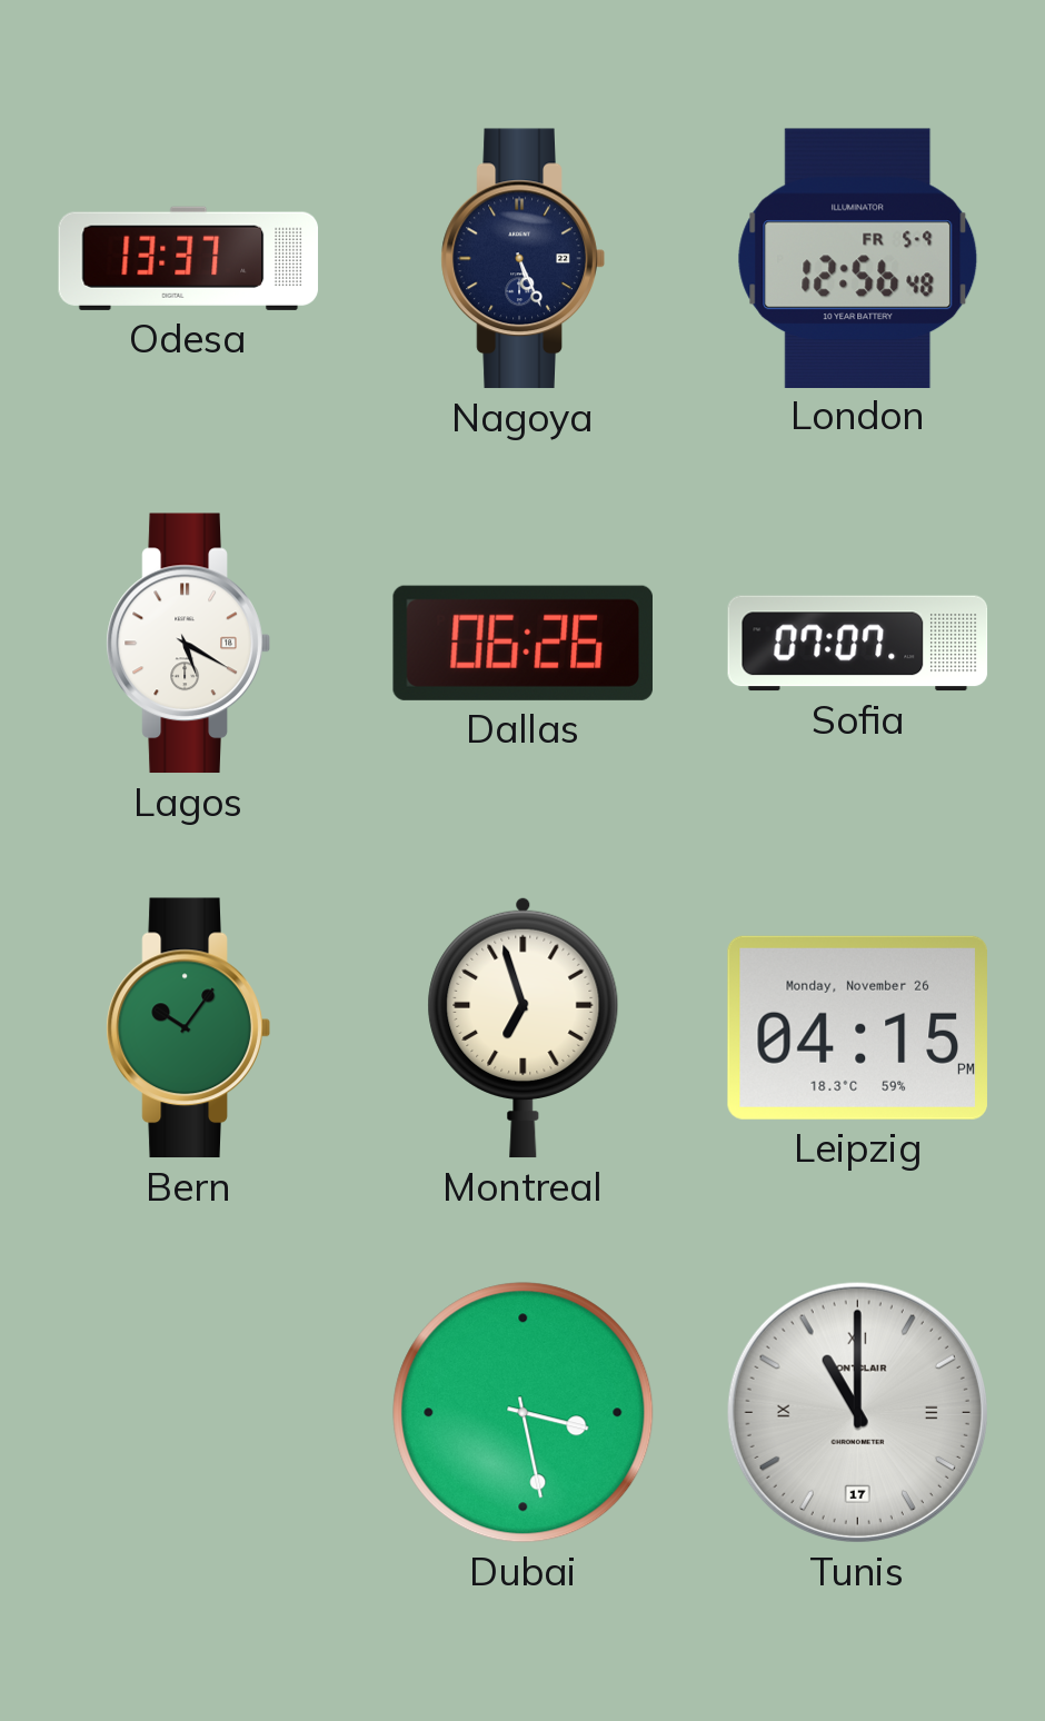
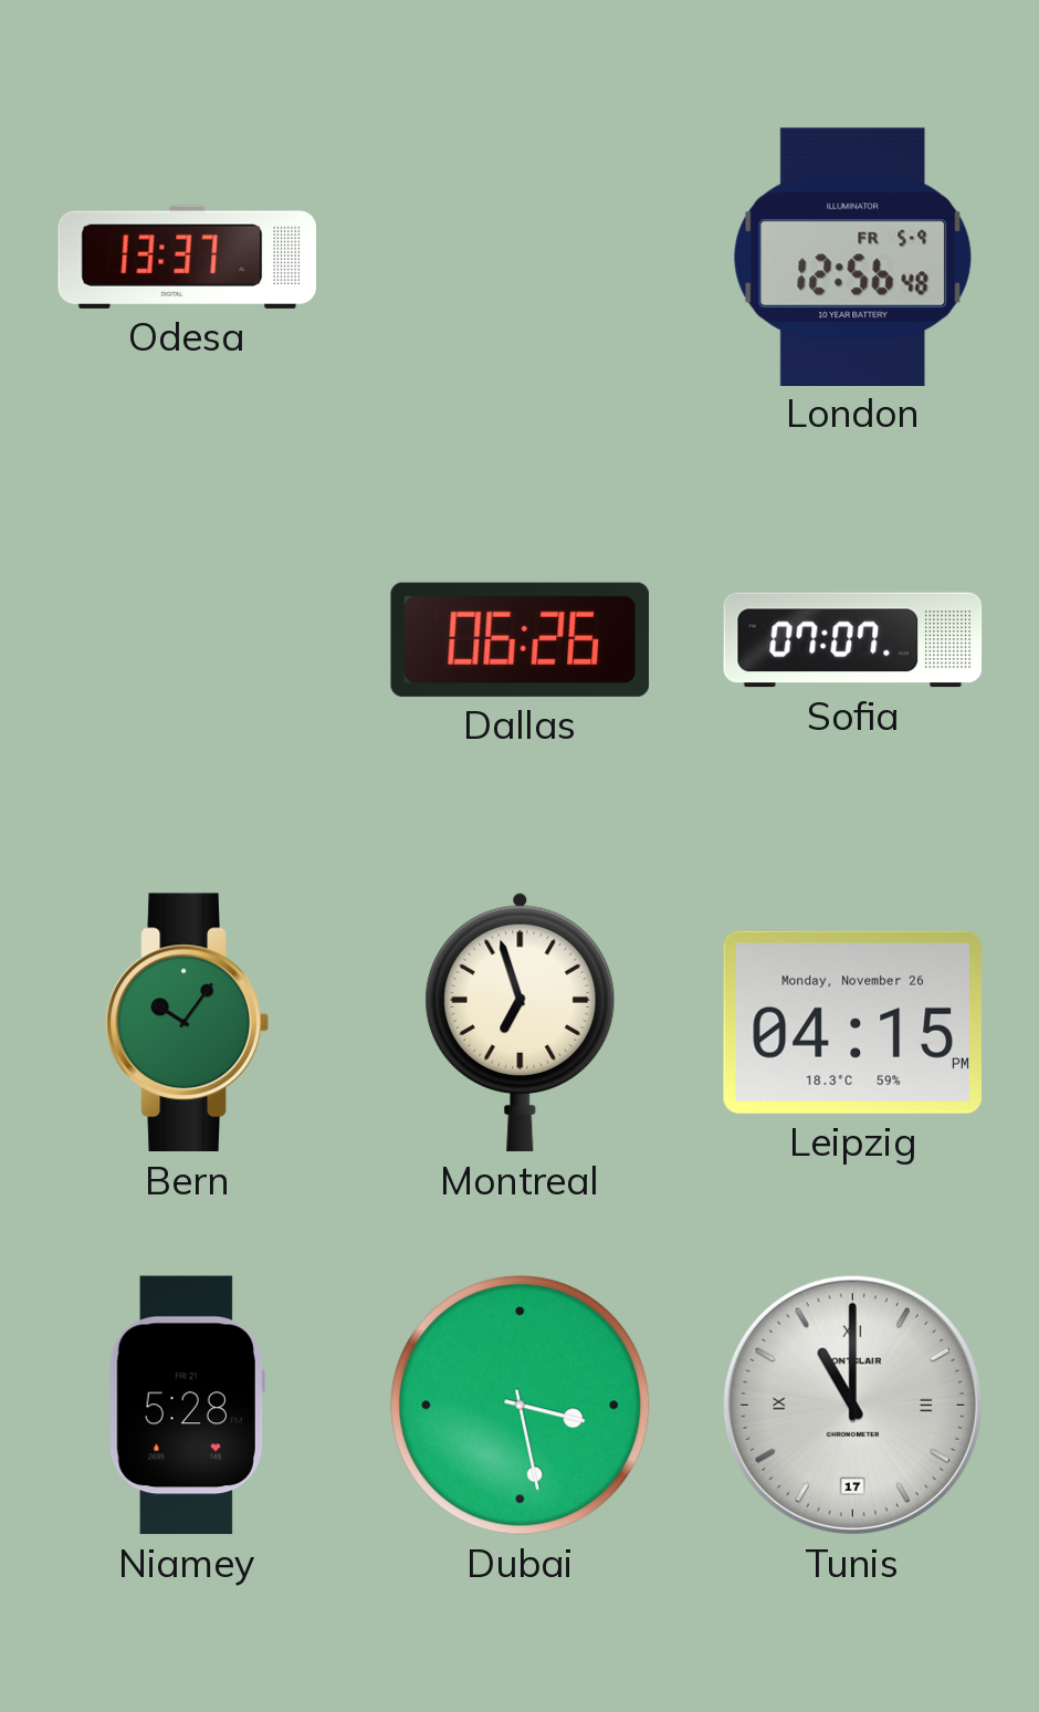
Nagoya: 5:26 -> none
Lagos: 5:20 -> none
Niamey: none -> 5:28
